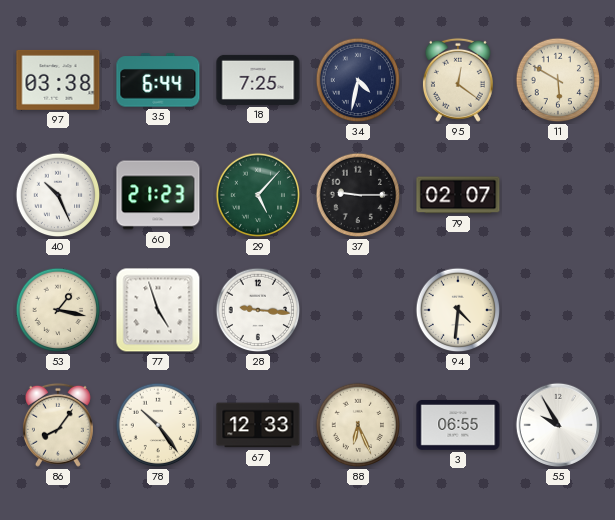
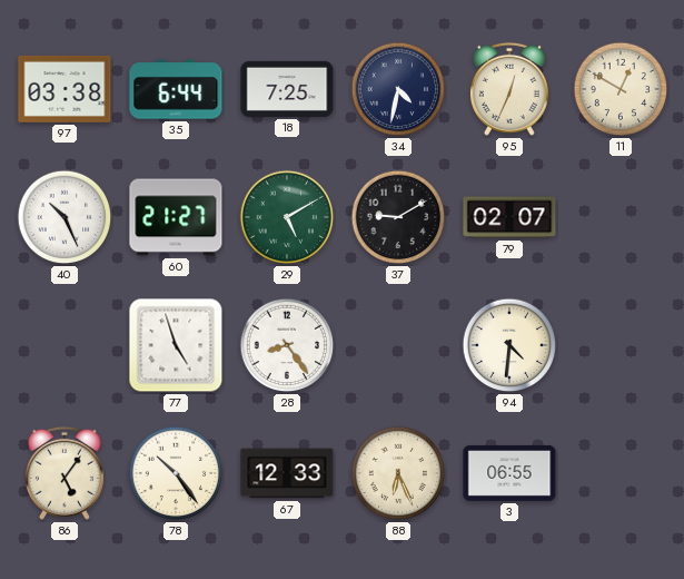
95: 12:21 -> 12:34
11: 5:50 -> 12:50
60: 21:23 -> 21:27
29: 5:07 -> 5:10
37: 9:15 -> 9:10
53: 1:17 -> none
28: 9:16 -> 8:24
86: 8:06 -> 5:06
55: 9:55 -> none
